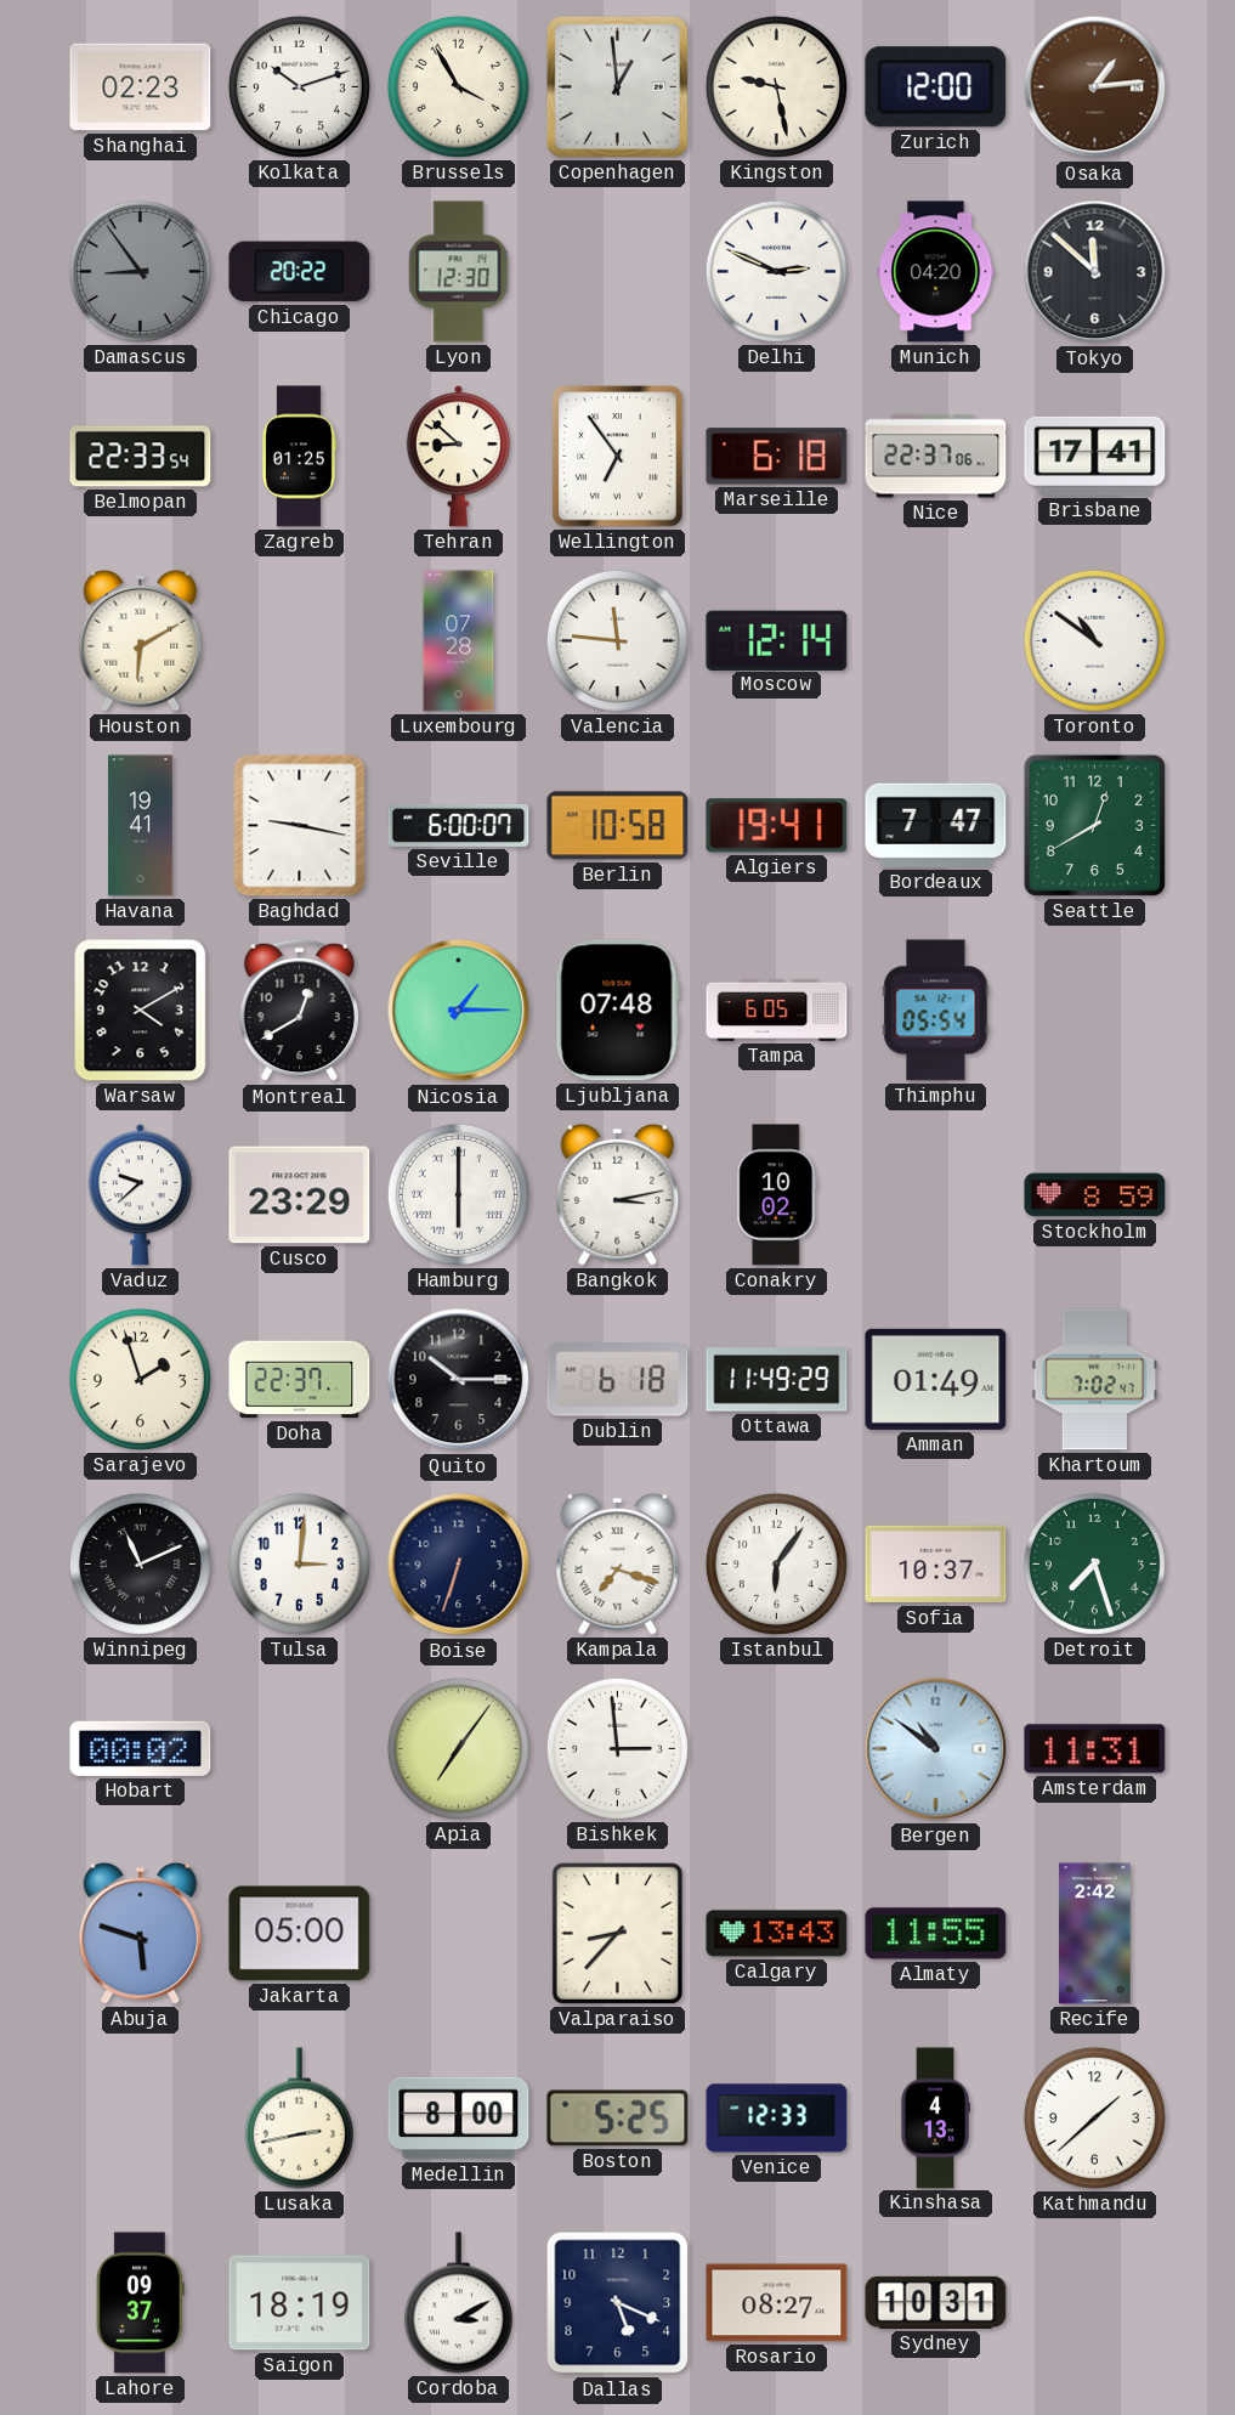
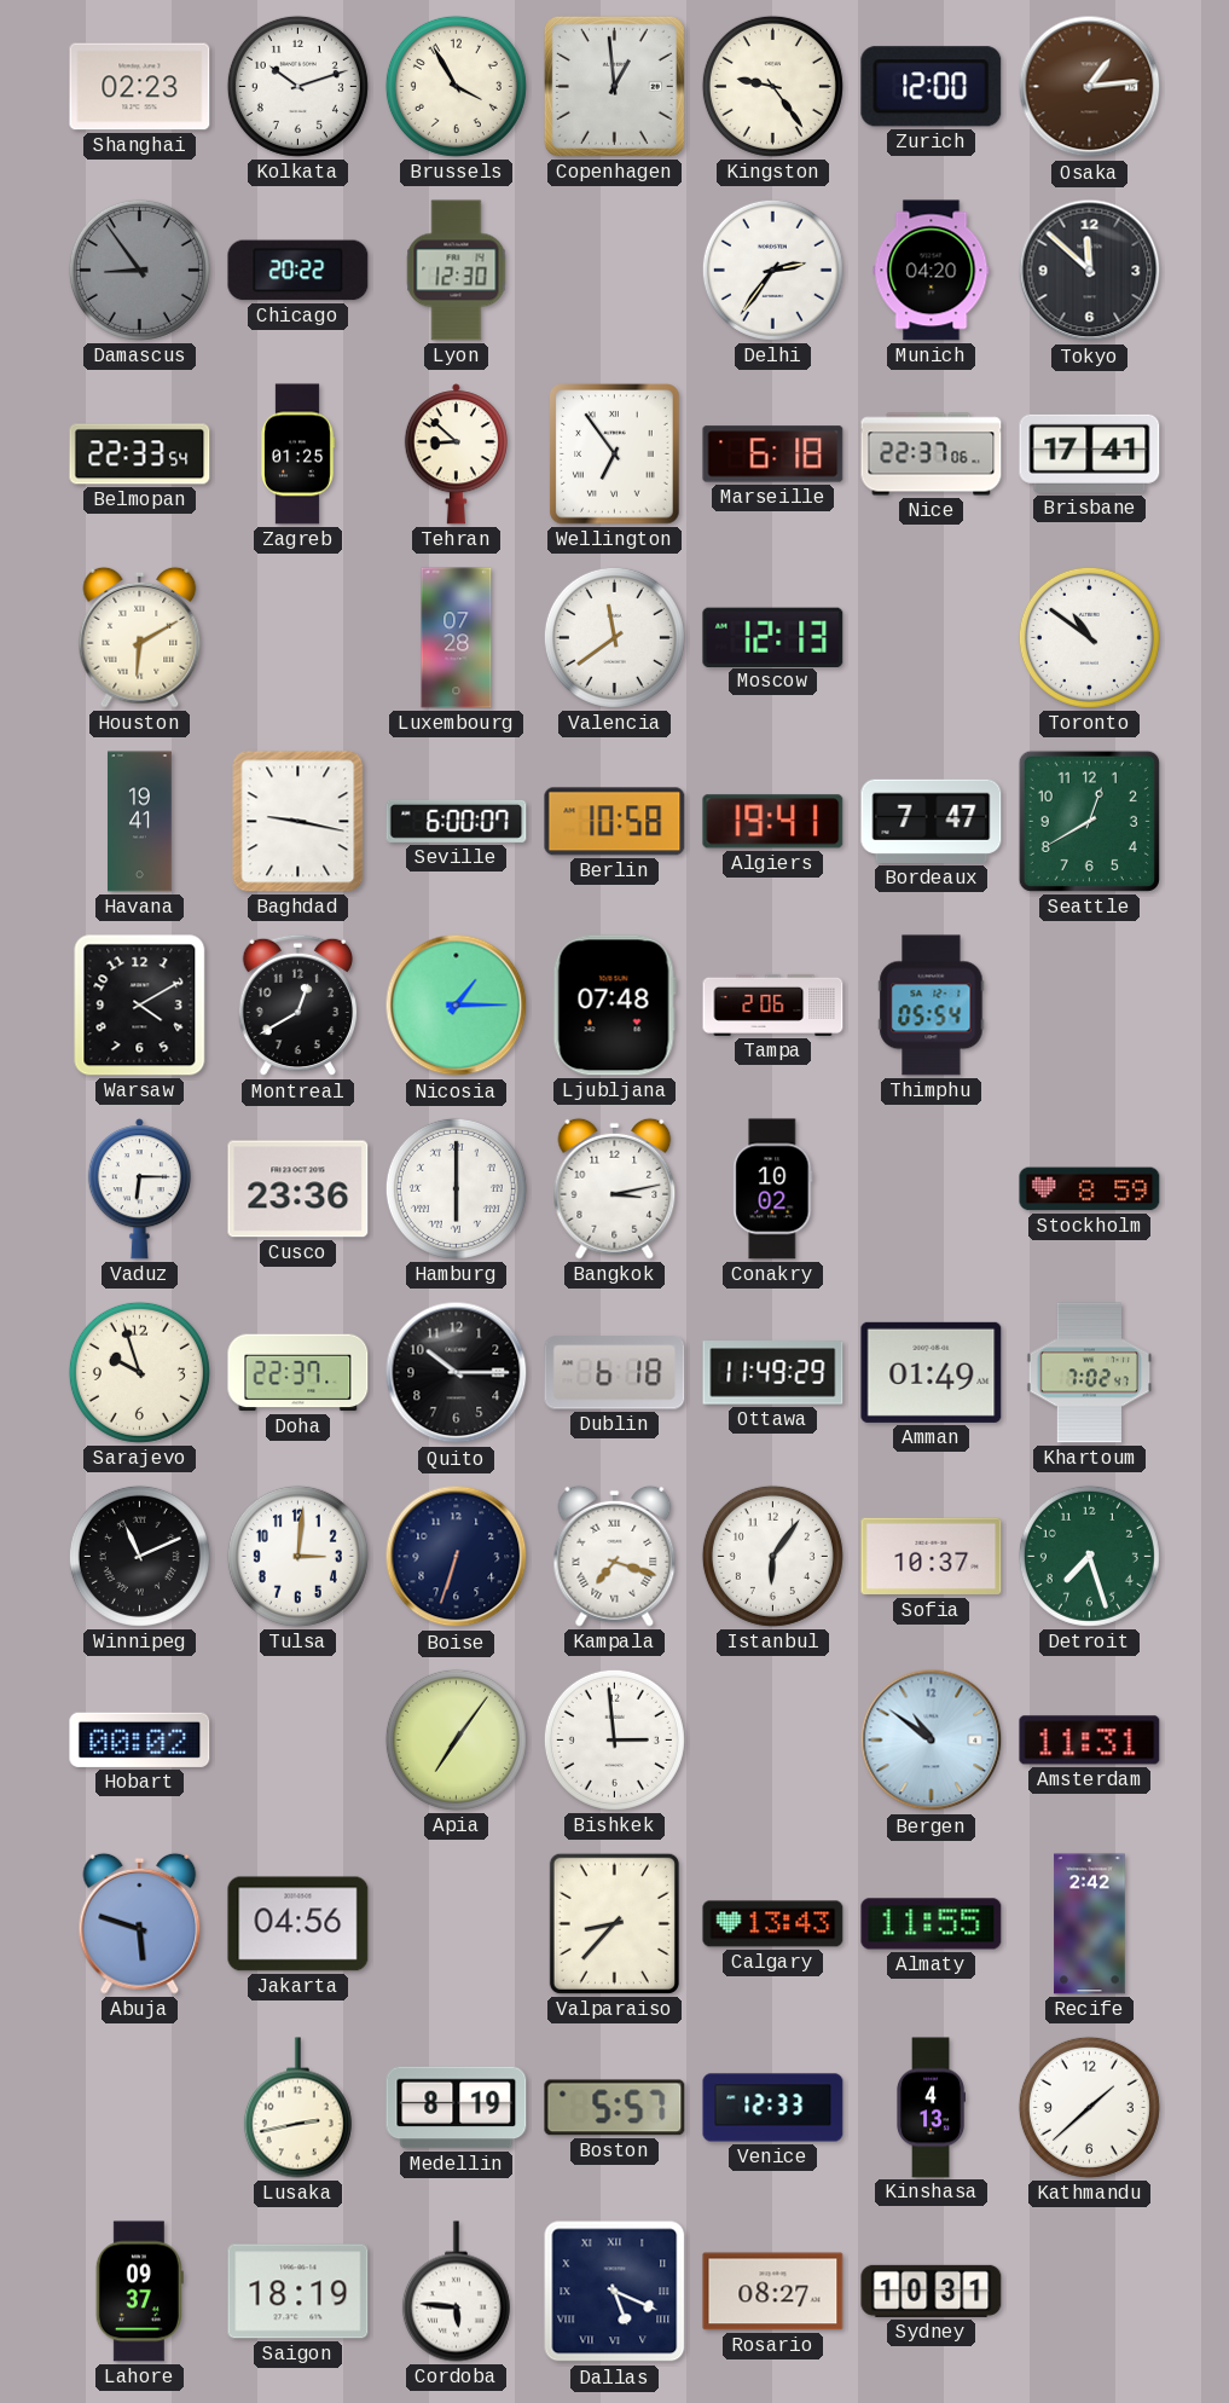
Kingston: 9:28 -> 9:24
Delhi: 2:49 -> 2:36
Valencia: 11:46 -> 11:39
Moscow: 12:14 -> 12:13
Tampa: 6:05 -> 2:06
Vaduz: 9:38 -> 6:15
Cusco: 23:29 -> 23:36
Sarajevo: 1:57 -> 9:57
Jakarta: 05:00 -> 04:56
Medellin: 8:00 -> 8:19
Boston: 5:25 -> 5:57
Cordoba: 3:10 -> 5:46
Dallas numerals: Arabic -> Roman
